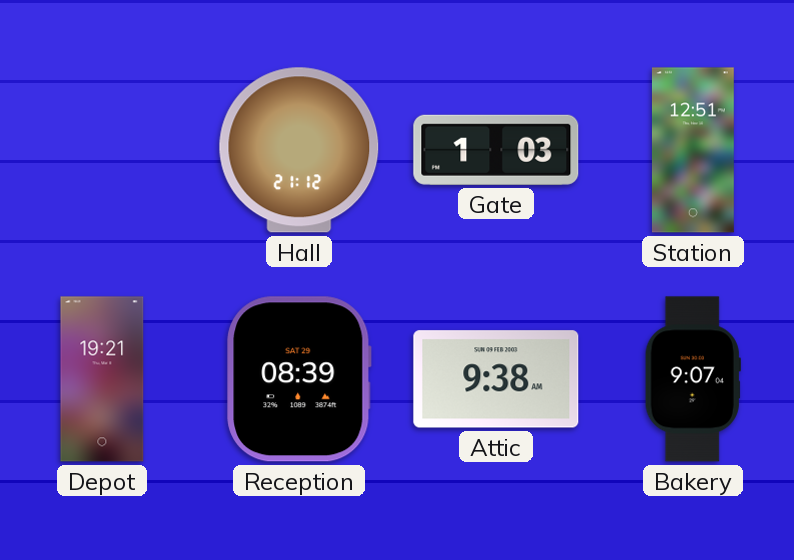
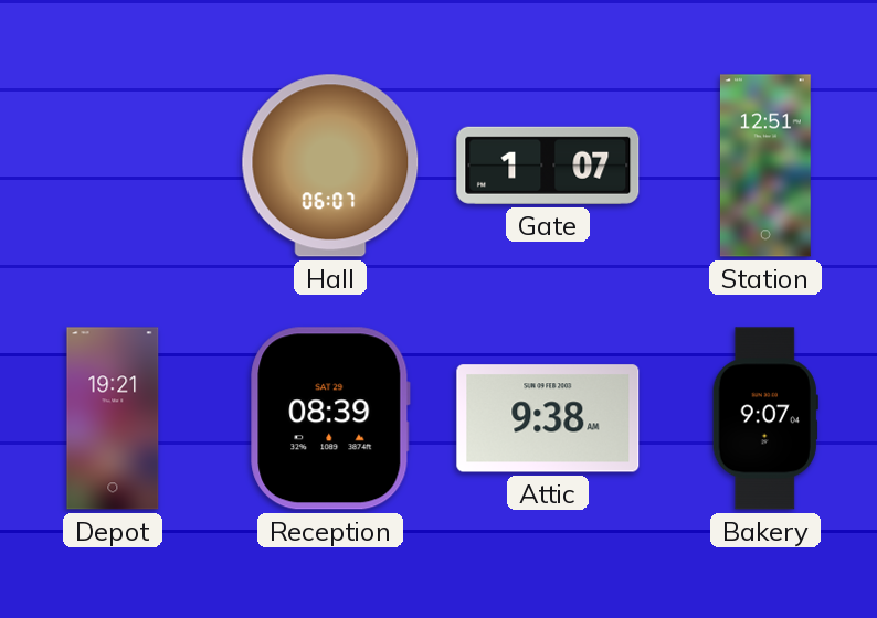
Hall: 21:12 -> 06:07
Gate: 1:03 -> 1:07
